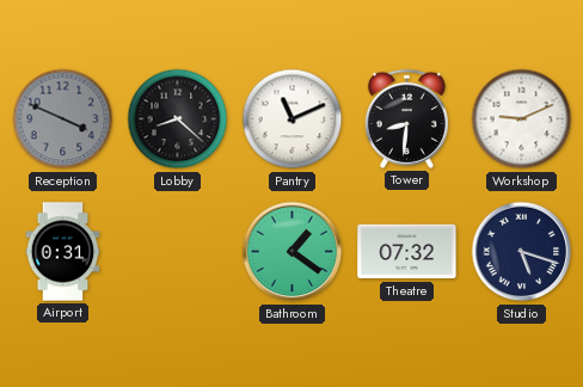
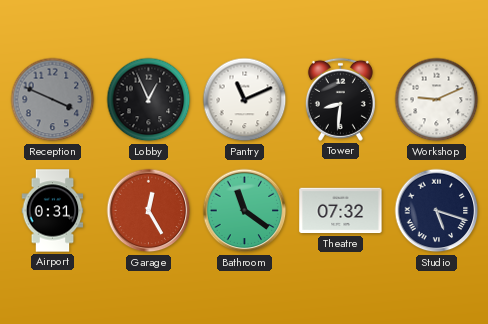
Lobby: 8:22 -> 12:56
Garage: none -> 12:25
Bathroom: 1:21 -> 11:21
